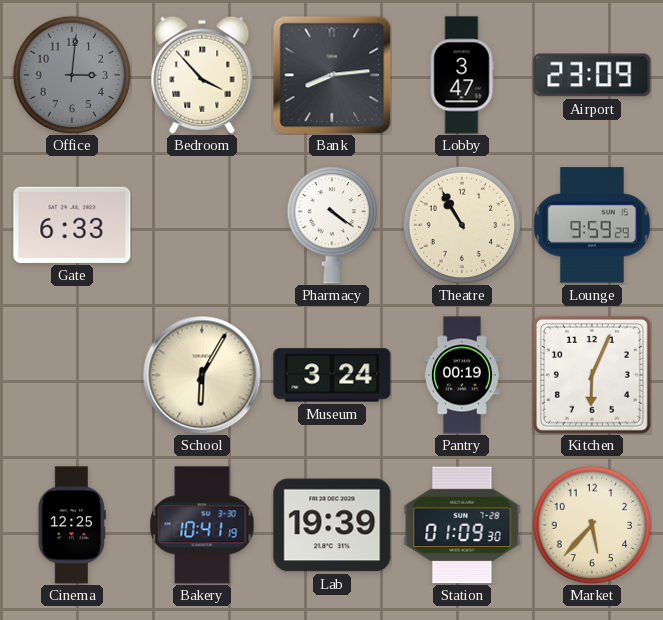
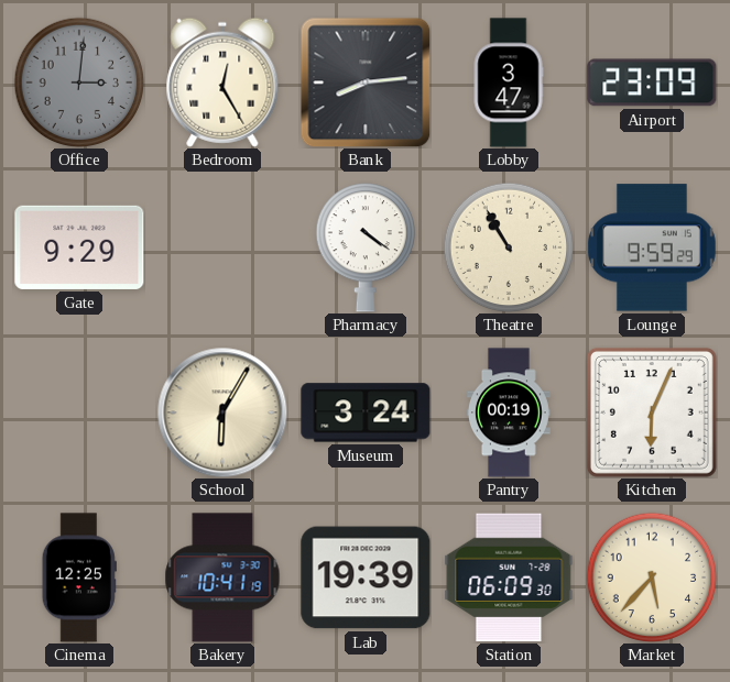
Bedroom: 3:53 -> 12:25
Gate: 6:33 -> 9:29
Station: 01:09 -> 06:09
